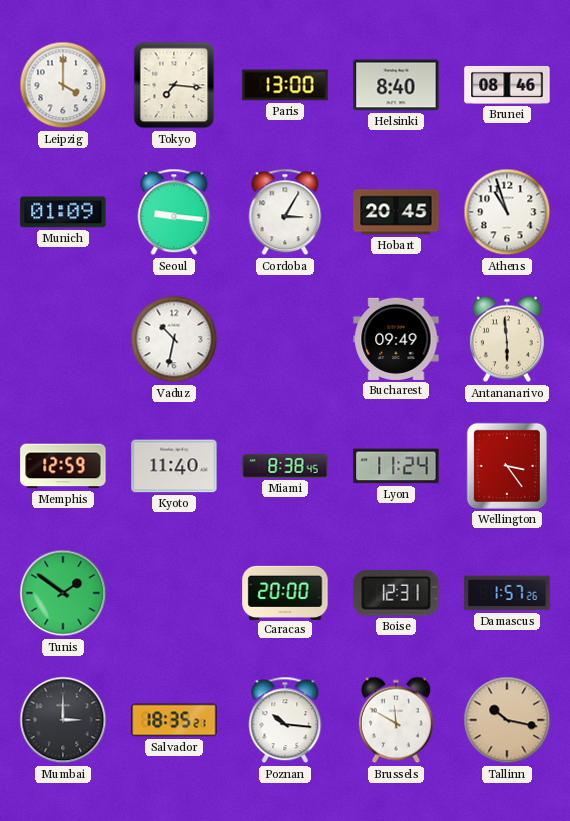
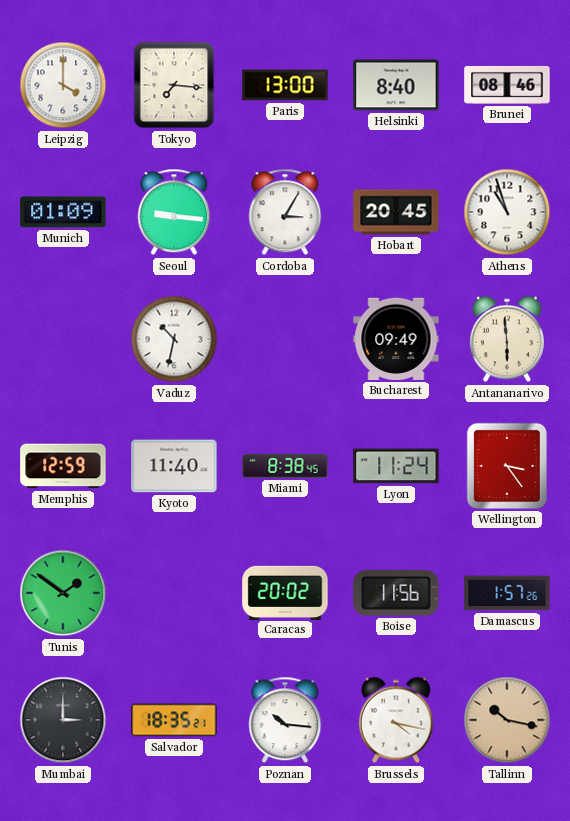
Caracas: 20:00 -> 20:02
Boise: 12:31 -> 11:56
Brussels: 11:50 -> 4:17
